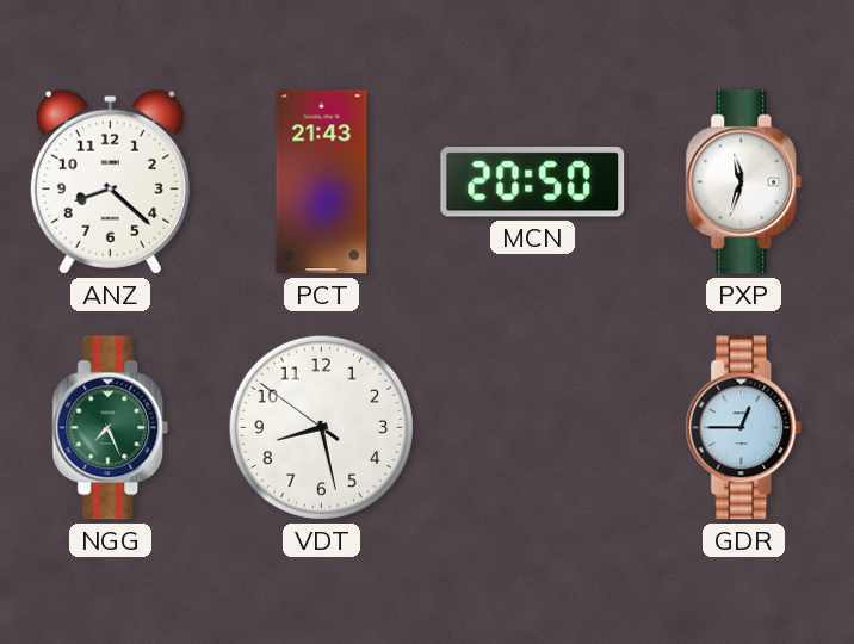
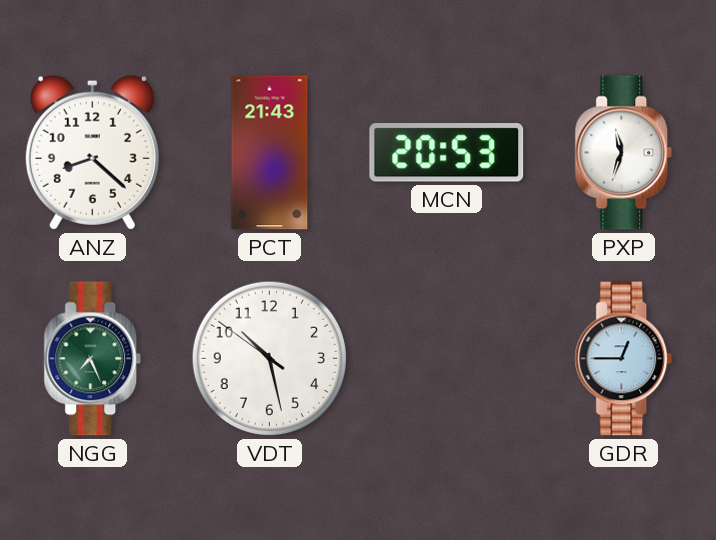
MCN: 20:50 -> 20:53
VDT: 8:27 -> 10:27
